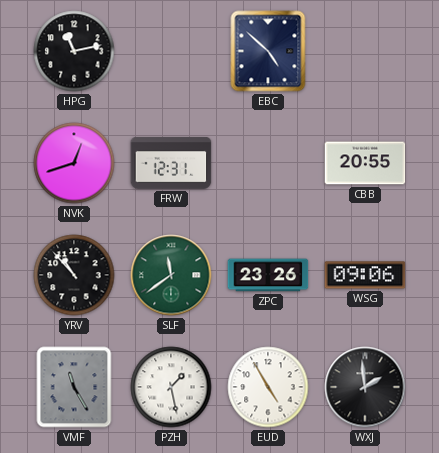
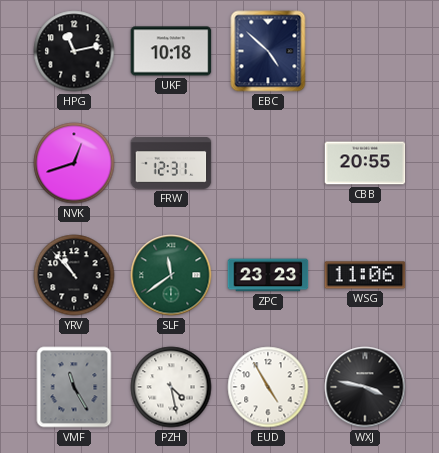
UKF: none -> 10:18
ZPC: 23:26 -> 23:23
WSG: 09:06 -> 11:06
PZH: 1:28 -> 4:28
WXJ: 1:59 -> 3:47
